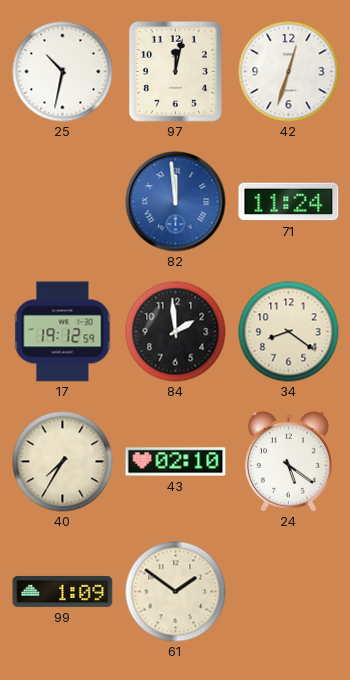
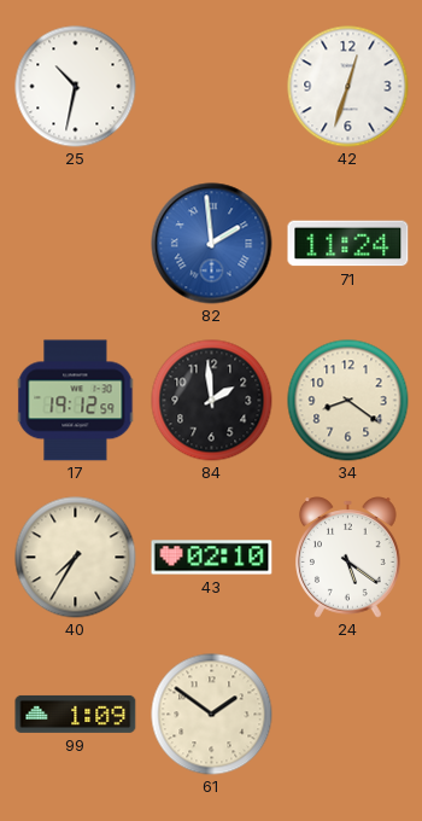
97: 12:02 -> none
82: 11:59 -> 1:59
